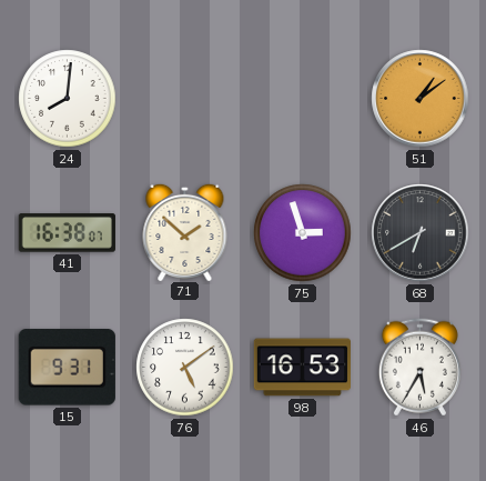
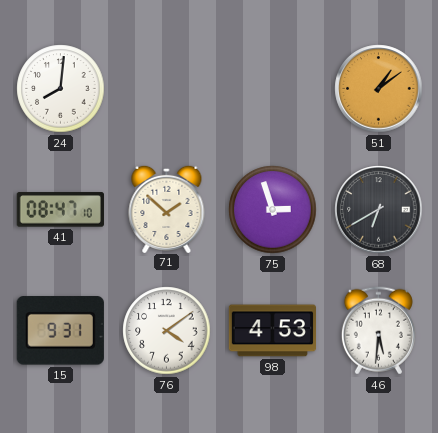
41: 16:38 -> 08:47
76: 5:09 -> 4:09
98: 16:53 -> 4:53
46: 5:35 -> 5:31
